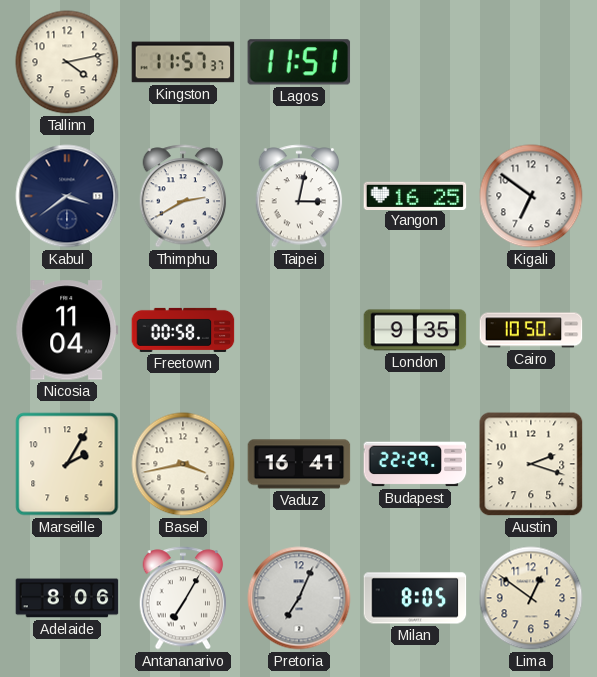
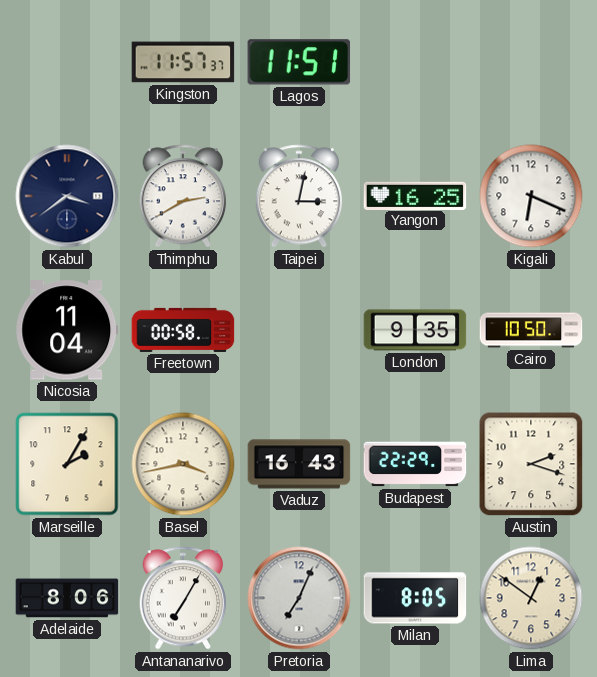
Tallinn: 4:13 -> none
Kigali: 6:51 -> 6:19
Vaduz: 16:41 -> 16:43
